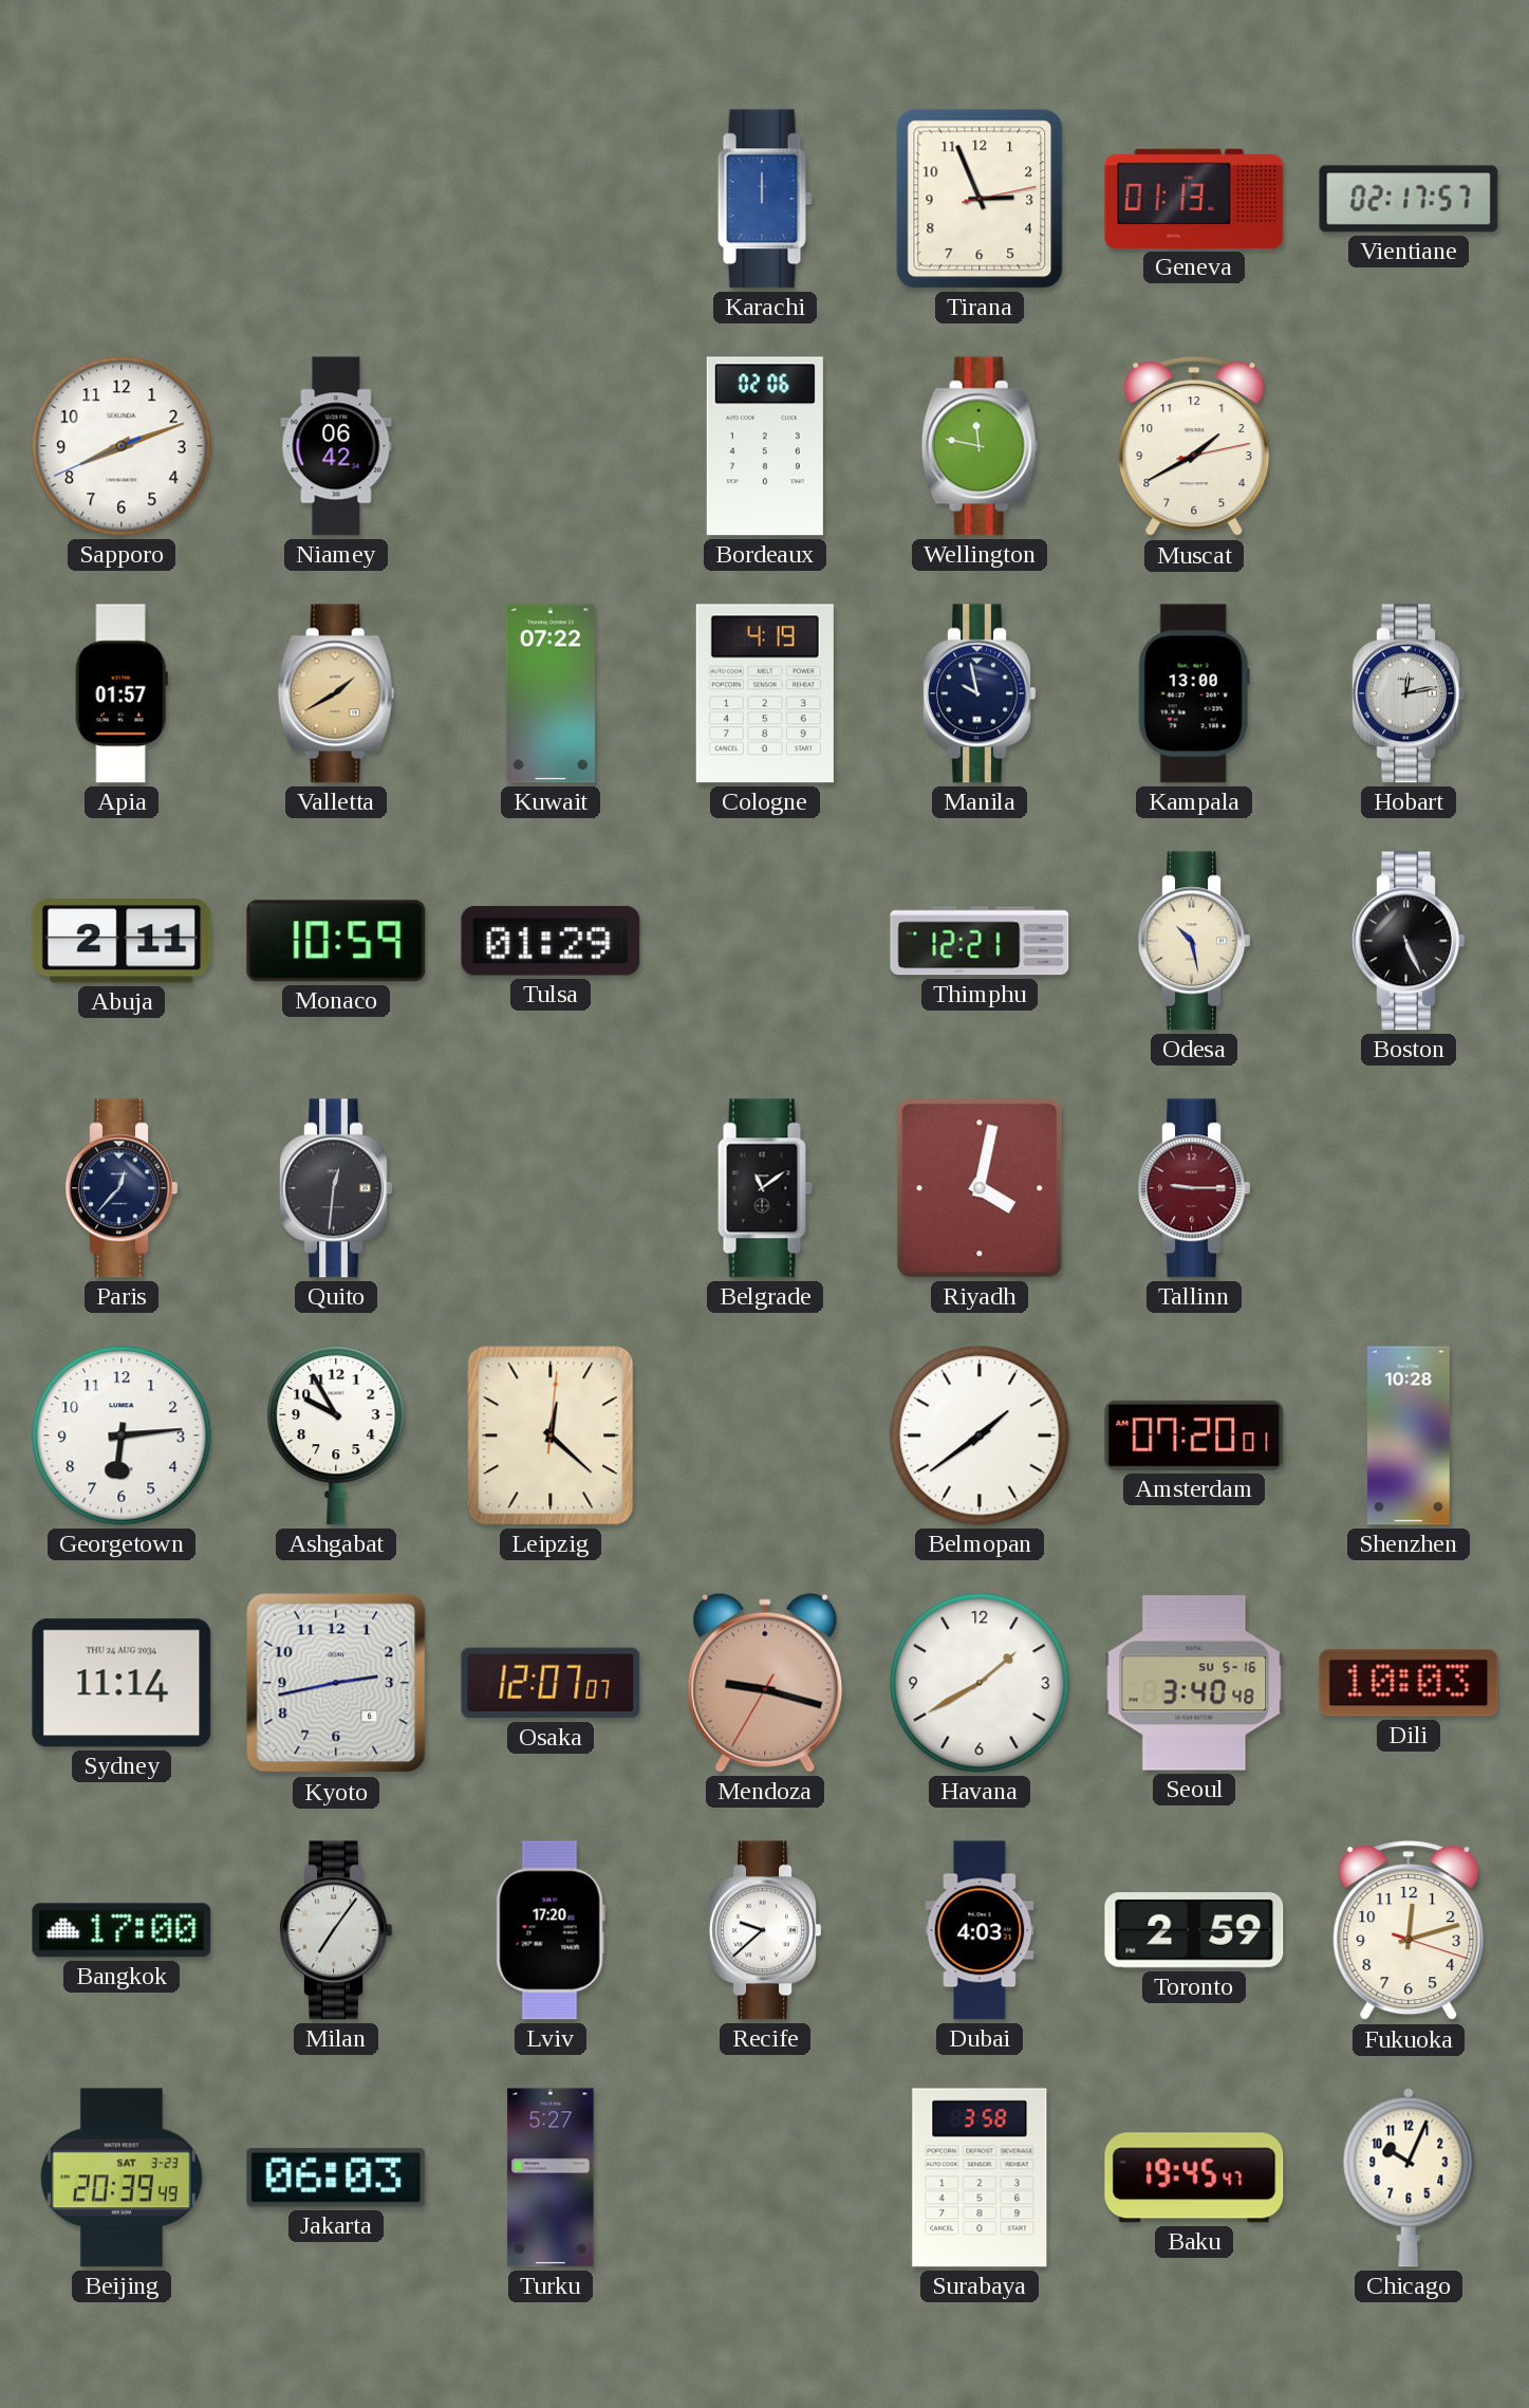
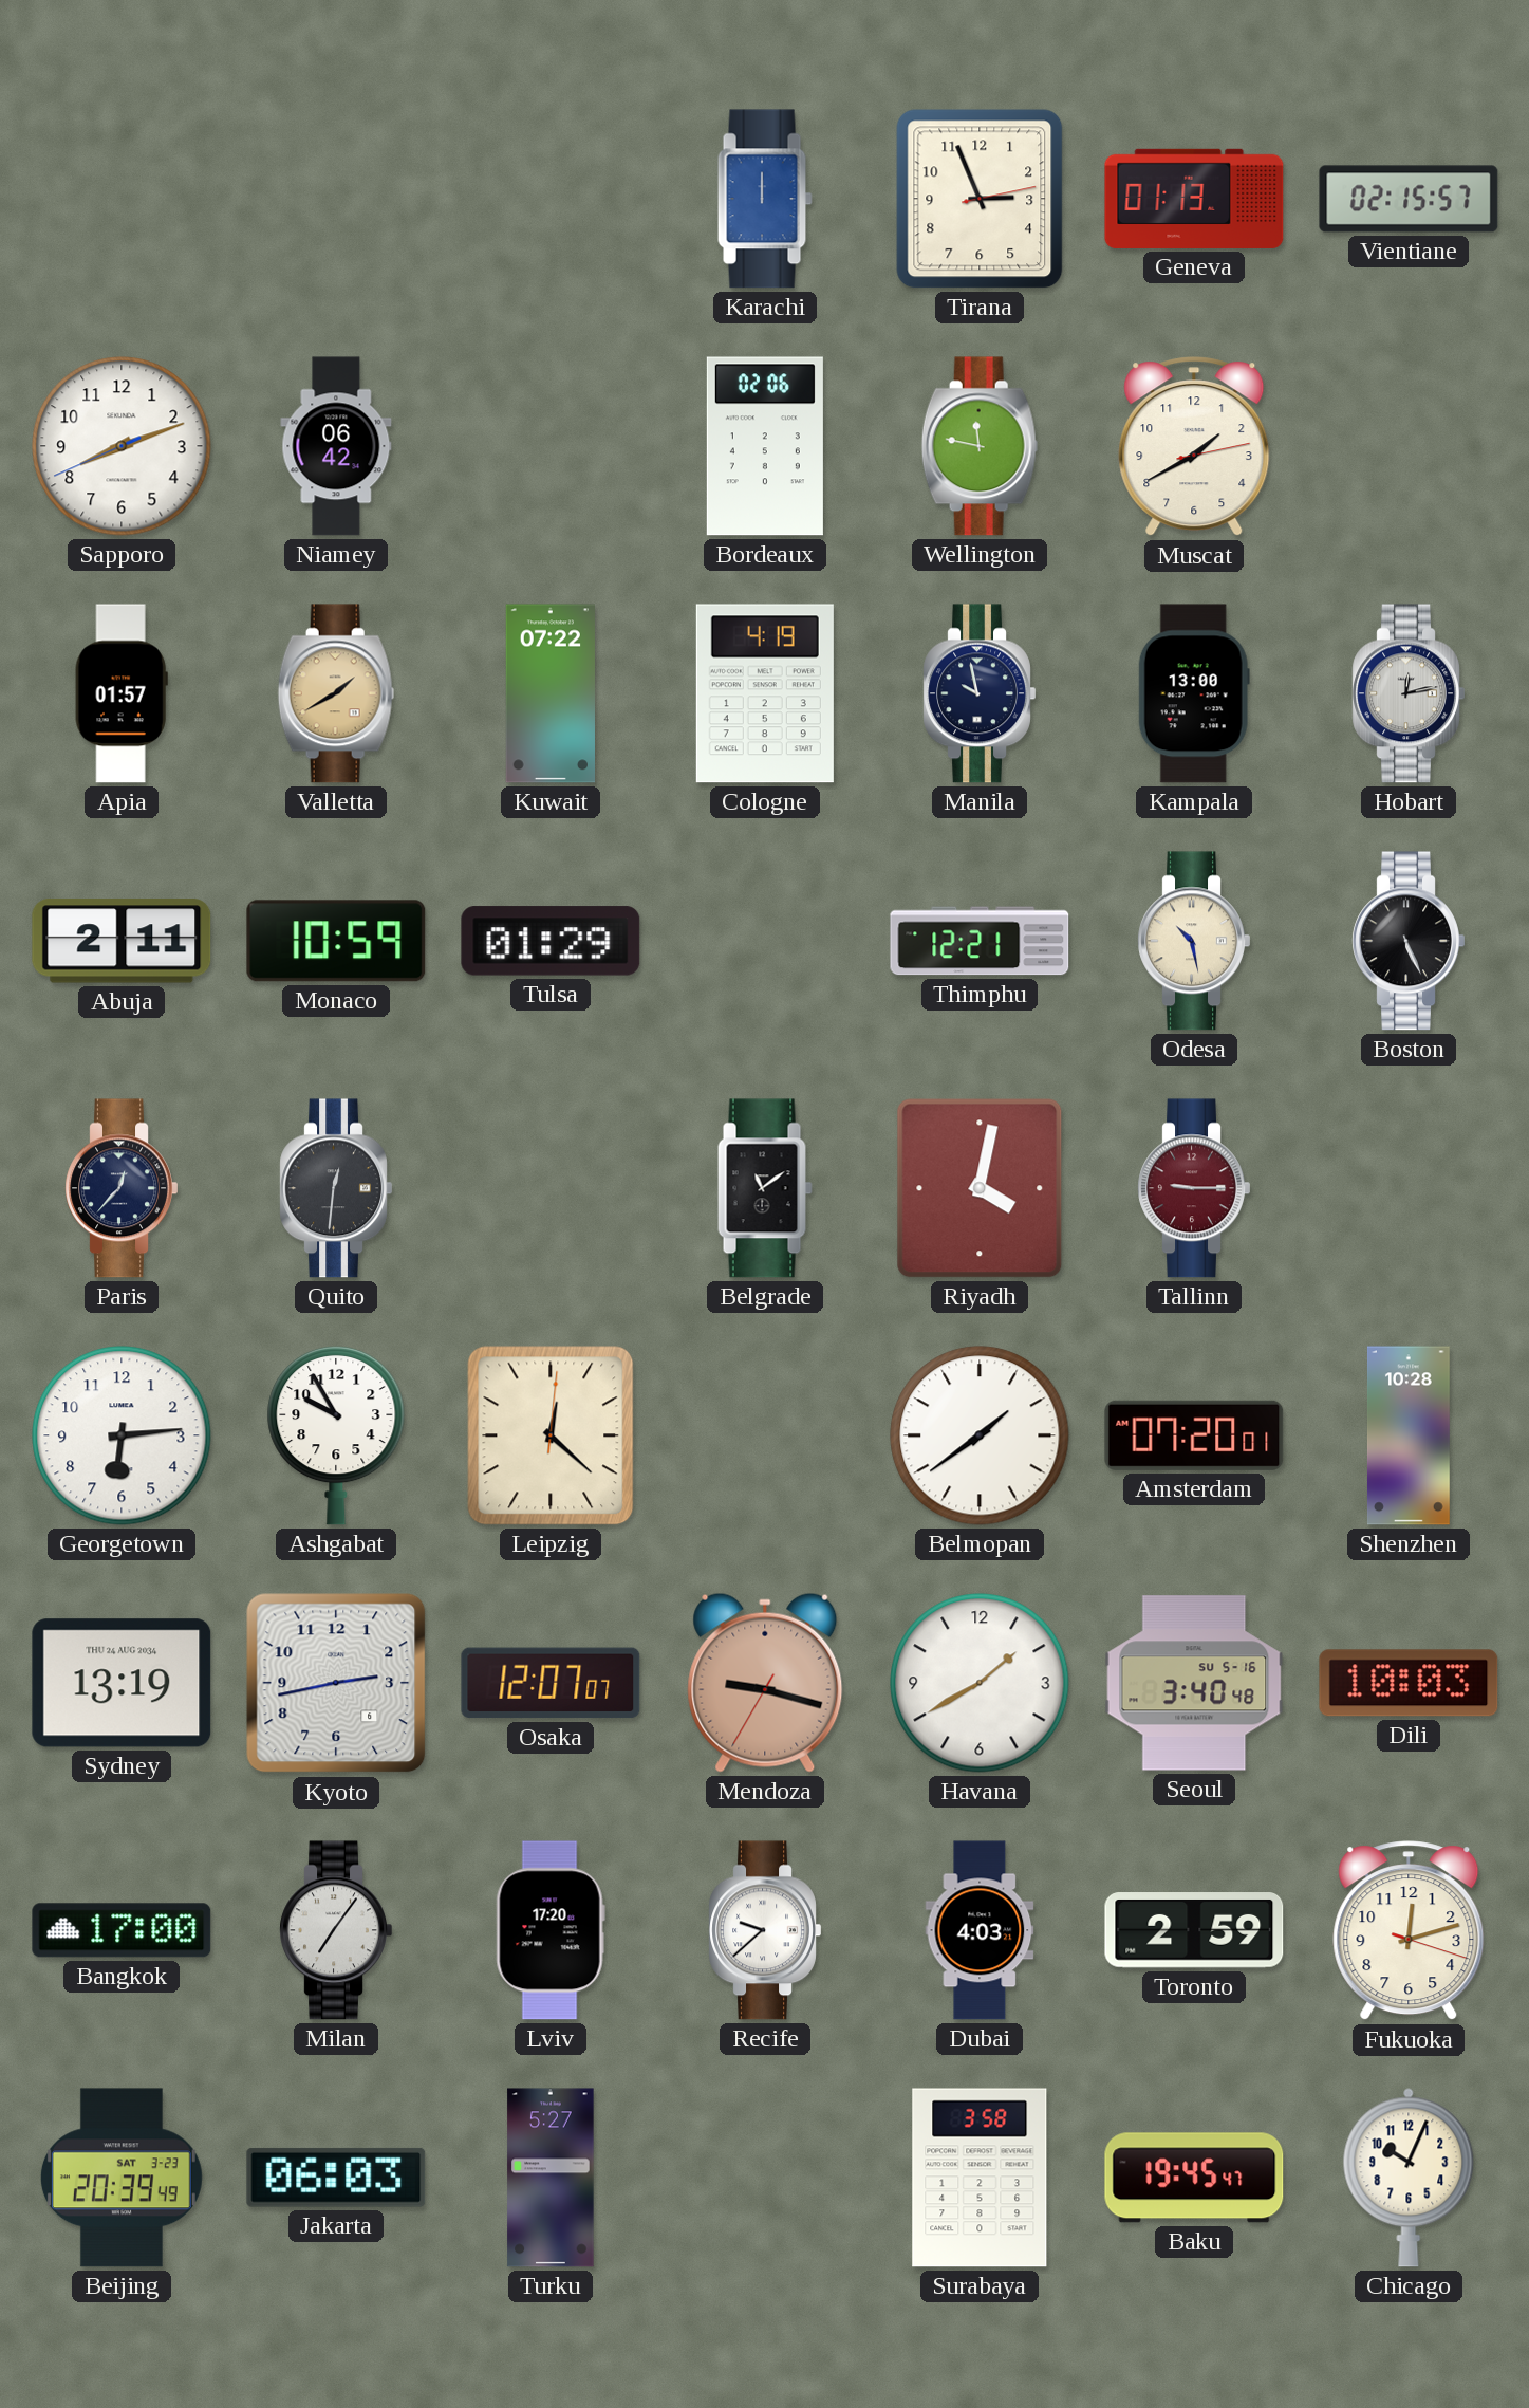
Vientiane: 02:17 -> 02:15
Sydney: 11:14 -> 13:19
